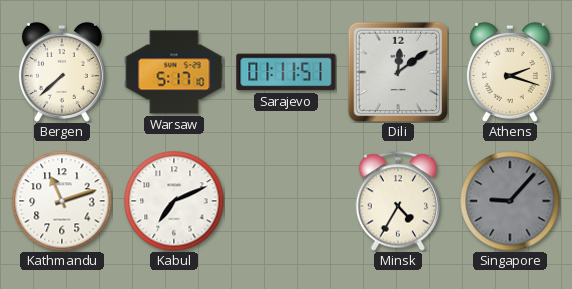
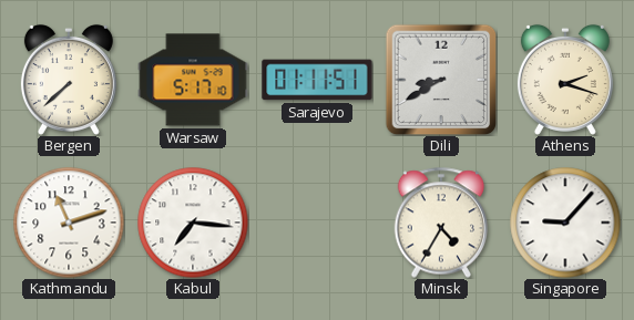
Dili: 12:09 -> 8:40
Kabul: 7:11 -> 7:16
Singapore dial: grey -> white
